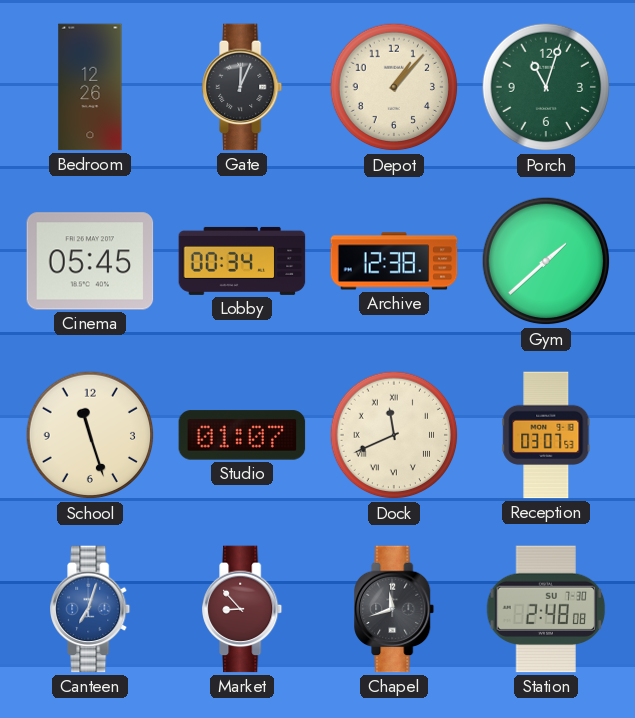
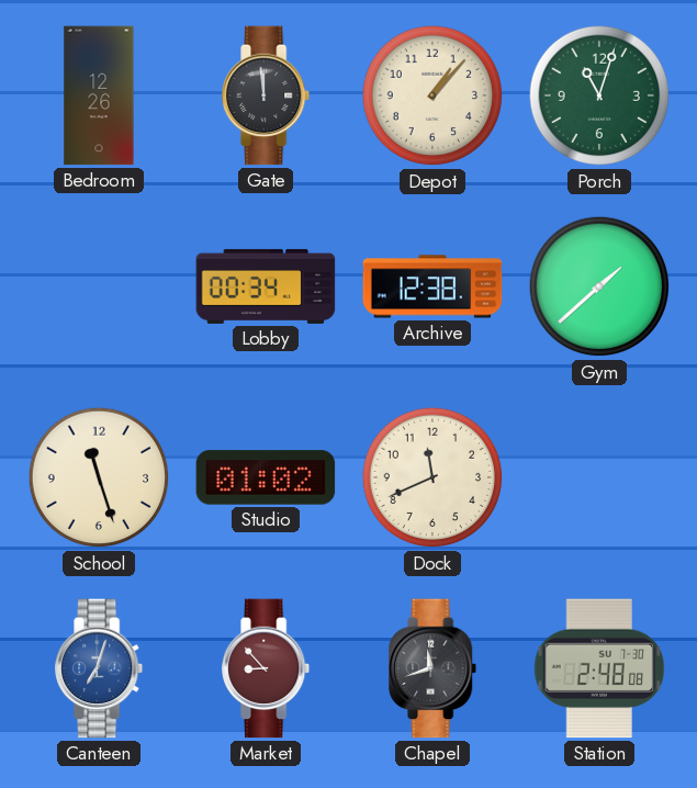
Gate: 12:04 -> 11:59
Cinema: 05:45 -> none
Studio: 01:07 -> 01:02
Dock numerals: Roman -> Arabic
Reception: 03:07 -> none
